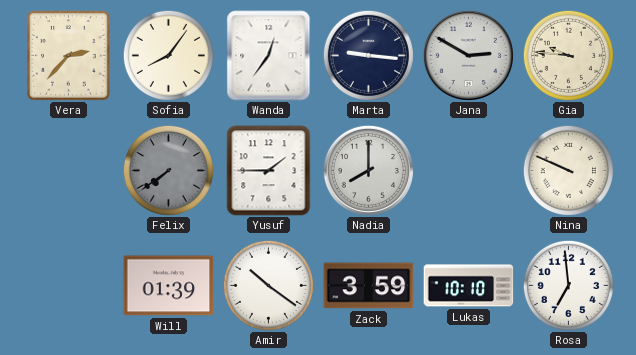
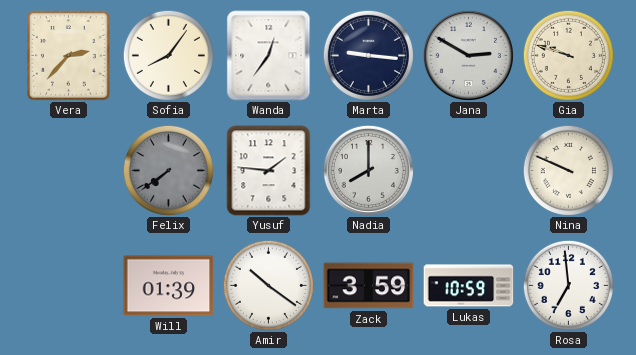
Gia: 9:46 -> 9:48
Yusuf: 1:45 -> 1:46
Lukas: 10:10 -> 10:59
